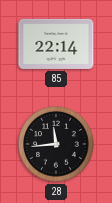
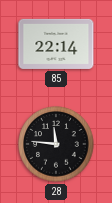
28: 11:44 -> 11:46
